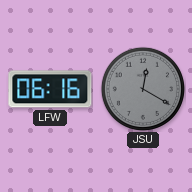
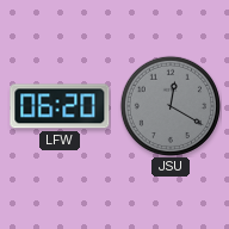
LFW: 06:16 -> 06:20
